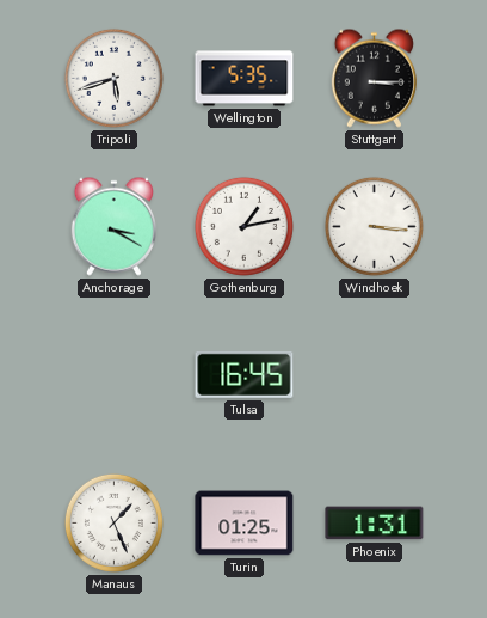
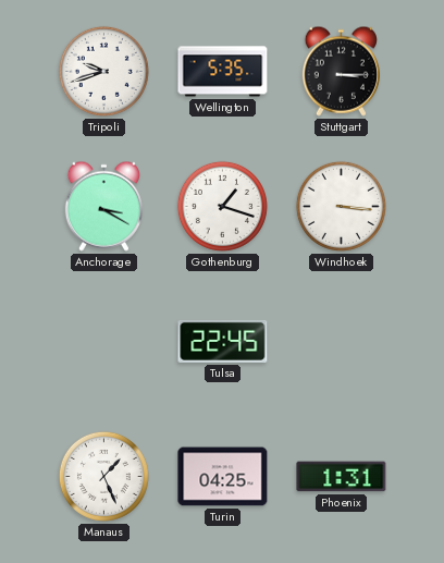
Tripoli: 5:42 -> 9:42
Gothenburg: 1:13 -> 1:18
Tulsa: 16:45 -> 22:45
Turin: 01:25 -> 04:25
